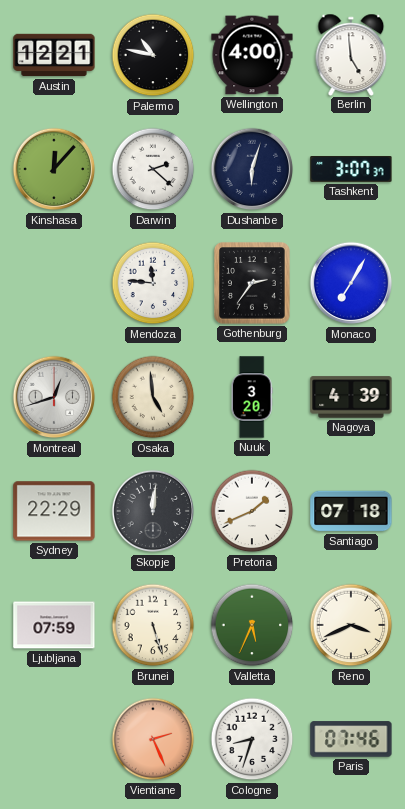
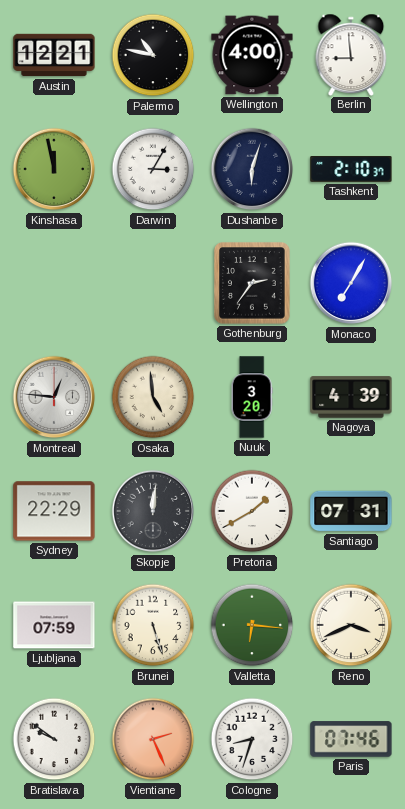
Berlin: 4:59 -> 8:59
Kinshasa: 12:07 -> 11:58
Darwin: 2:22 -> 3:05
Tashkent: 3:07 -> 2:10
Mendoza: 11:46 -> none
Montreal: 12:42 -> 12:46
Pretoria: 1:41 -> 1:40
Santiago: 07:18 -> 07:31
Valletta: 5:34 -> 6:16
Bratislava: none -> 9:51
